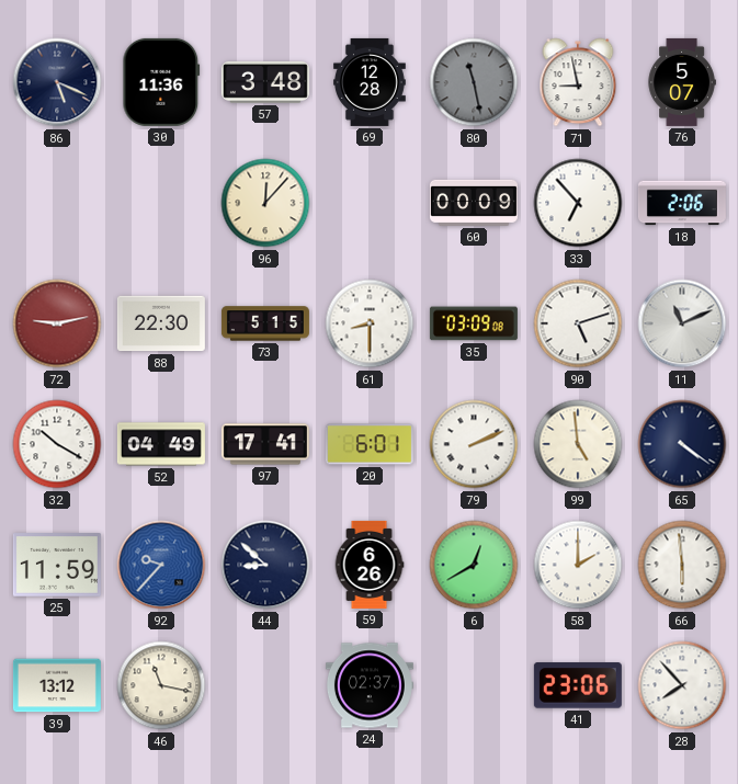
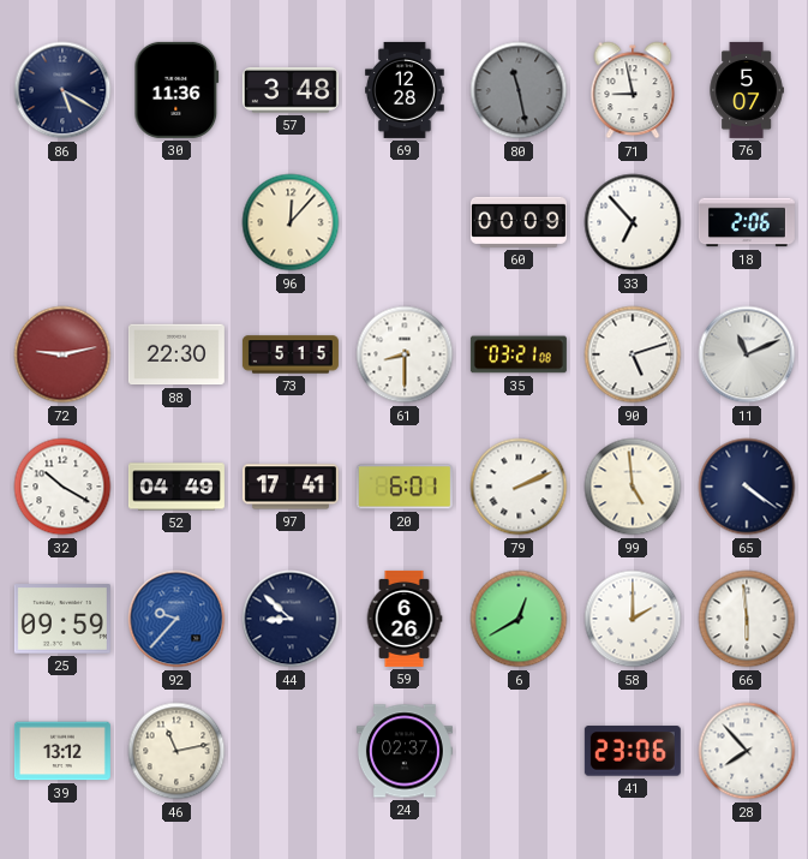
86: 5:19 -> 5:20
35: 03:09 -> 03:21
25: 11:59 -> 09:59
46: 11:17 -> 11:13
